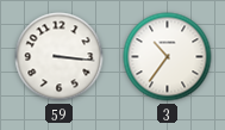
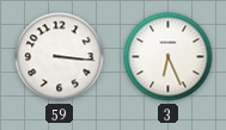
3: 10:36 -> 6:26
